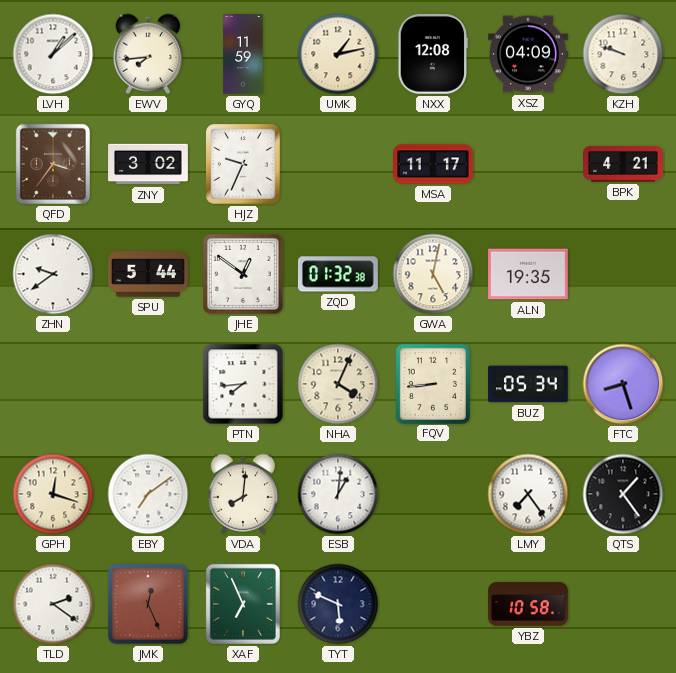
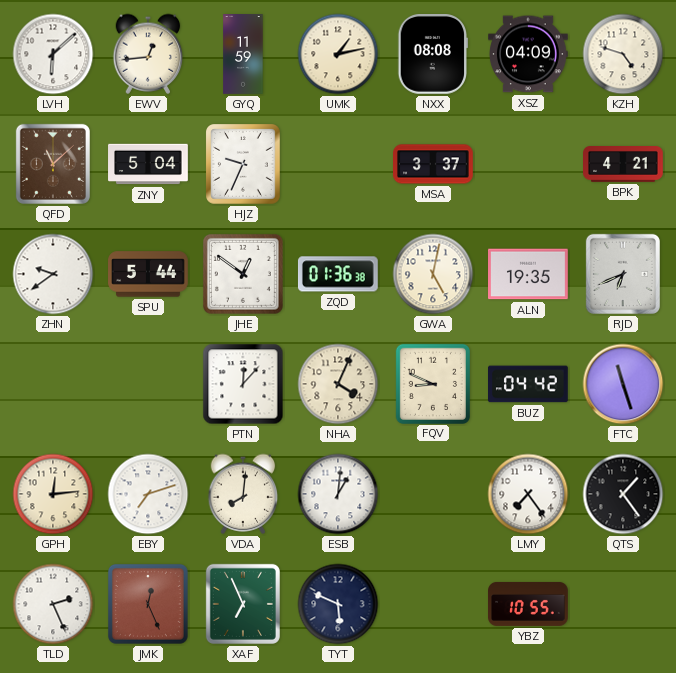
LVH: 1:08 -> 6:08
EWV: 7:44 -> 12:44
NXX: 12:08 -> 08:08
KZH: 9:48 -> 4:48
QFD: 3:36 -> 11:08
ZNY: 3:02 -> 5:04
MSA: 11:17 -> 3:37
ZQD: 01:32 -> 01:36
RJD: none -> 6:41
PTN: 7:44 -> 12:07
FQV: 8:44 -> 8:49
BUZ: 05:34 -> 04:42
FTC: 8:27 -> 11:27
GPH: 12:18 -> 12:14
EBY: 7:09 -> 7:12
TLD: 2:21 -> 2:26
YBZ: 10:58 -> 10:55
